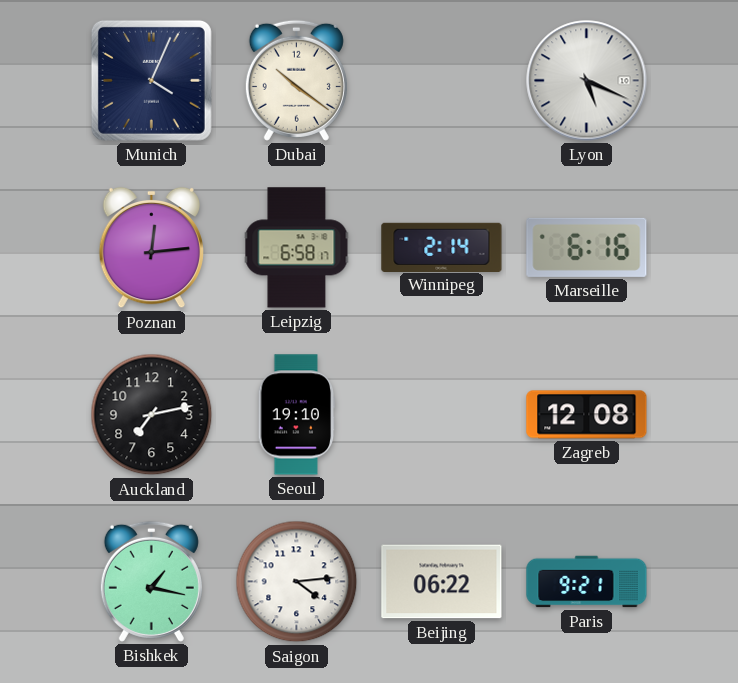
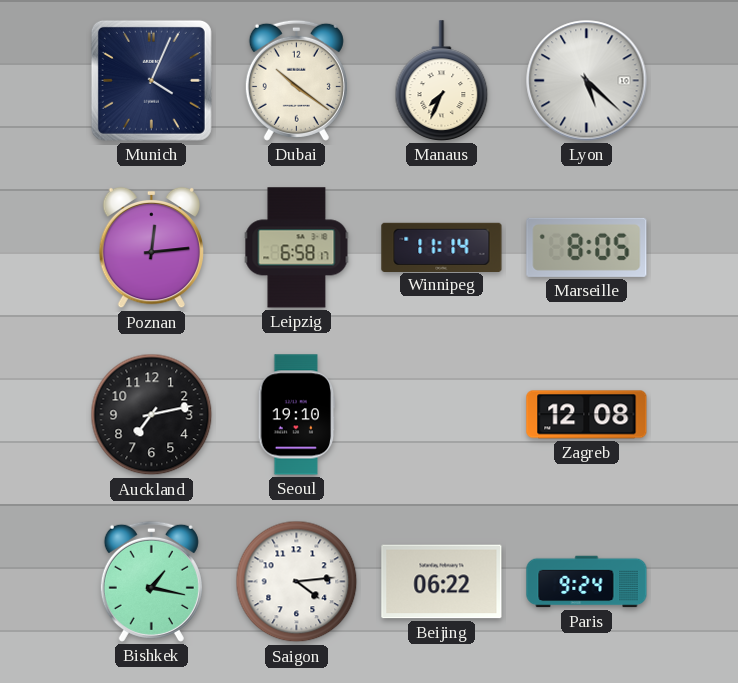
Manaus: none -> 7:34
Lyon: 5:19 -> 5:22
Winnipeg: 2:14 -> 11:14
Marseille: 6:16 -> 8:05
Paris: 9:21 -> 9:24
